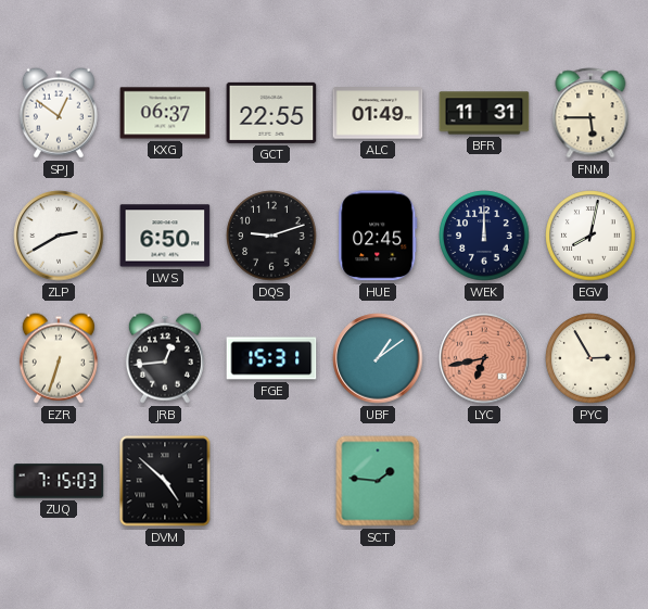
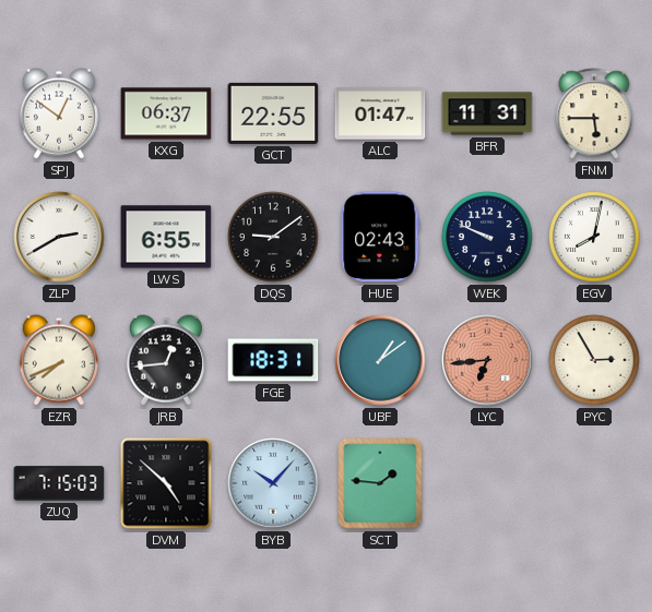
ALC: 01:49 -> 01:47
LWS: 6:50 -> 6:55
DQS: 9:12 -> 9:09
HUE: 02:45 -> 02:43
WEK: 12:00 -> 9:49
EZR: 6:33 -> 7:41
FGE: 15:31 -> 18:31
LYC: 6:43 -> 6:44
BYB: none -> 10:07
